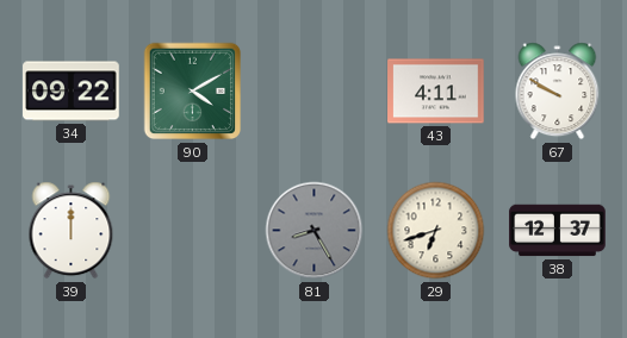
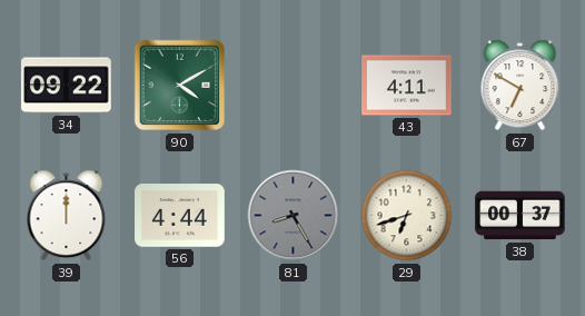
67: 9:50 -> 6:50
56: none -> 4:44
38: 12:37 -> 00:37
